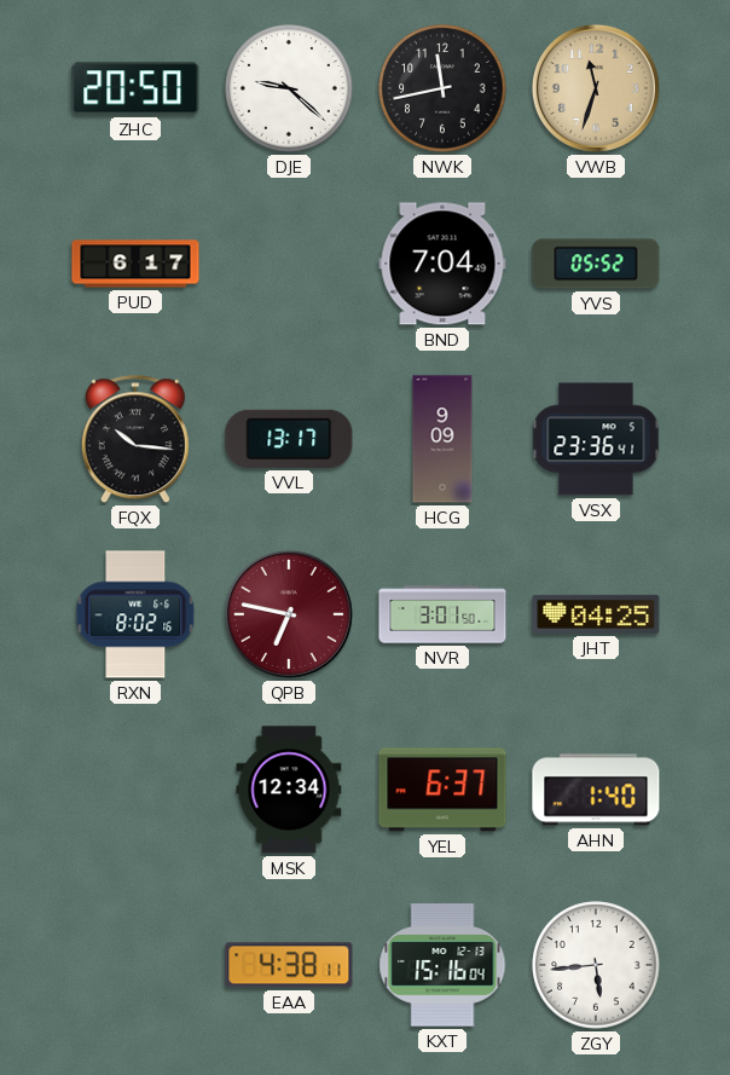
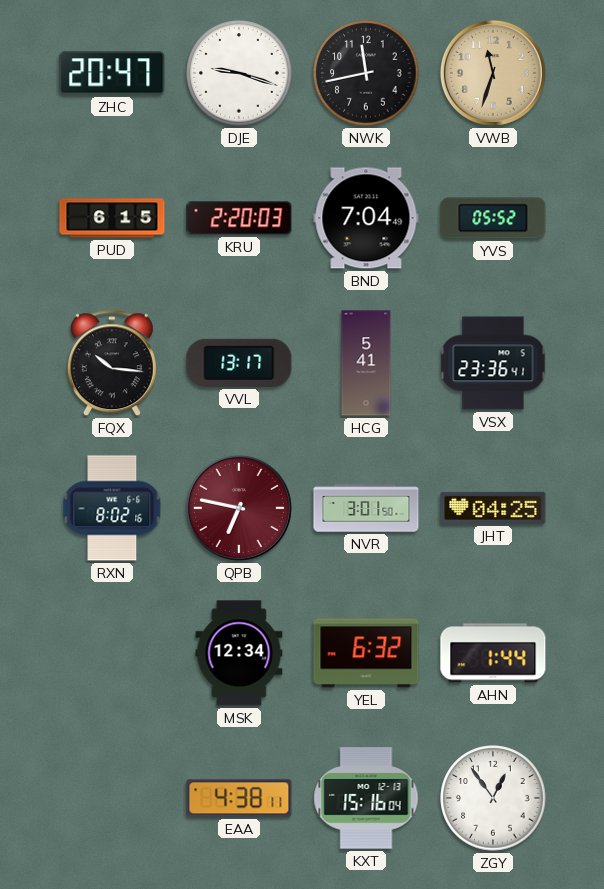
ZHC: 20:50 -> 20:47
DJE: 9:22 -> 9:18
PUD: 6:17 -> 6:15
KRU: none -> 2:20
HCG: 9:09 -> 5:41
YEL: 6:37 -> 6:32
AHN: 1:40 -> 1:44
ZGY: 5:44 -> 12:54
